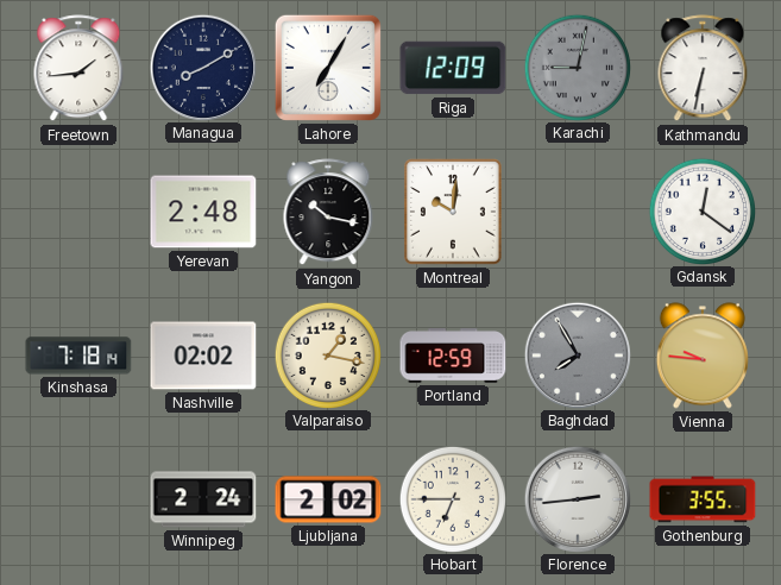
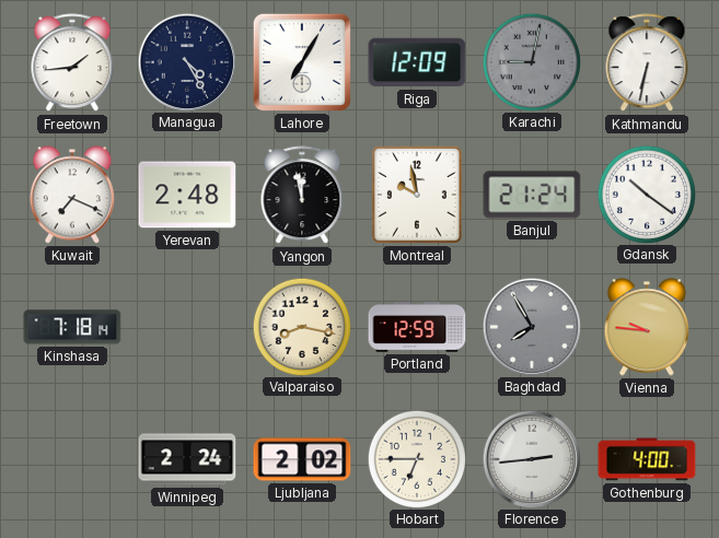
Managua: 8:10 -> 4:25
Kuwait: none -> 7:19
Yangon: 10:17 -> 11:58
Montreal: 10:01 -> 9:58
Banjul: none -> 21:24
Gdansk: 12:21 -> 10:21
Nashville: 02:02 -> none
Valparaiso: 1:17 -> 8:17
Gothenburg: 3:55 -> 4:00
